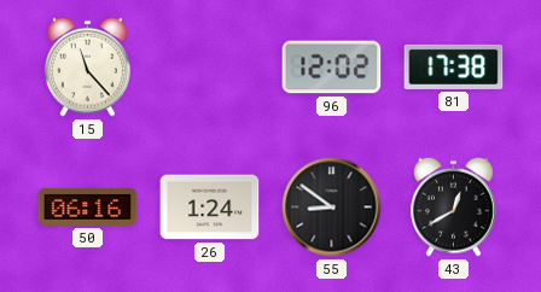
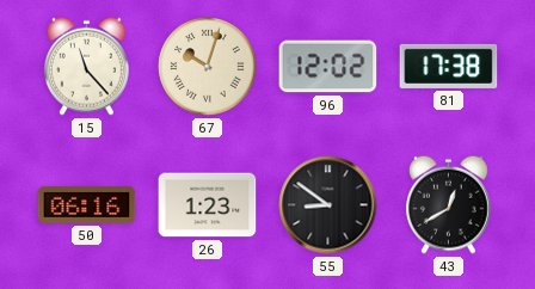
67: none -> 10:03
26: 1:24 -> 1:23
